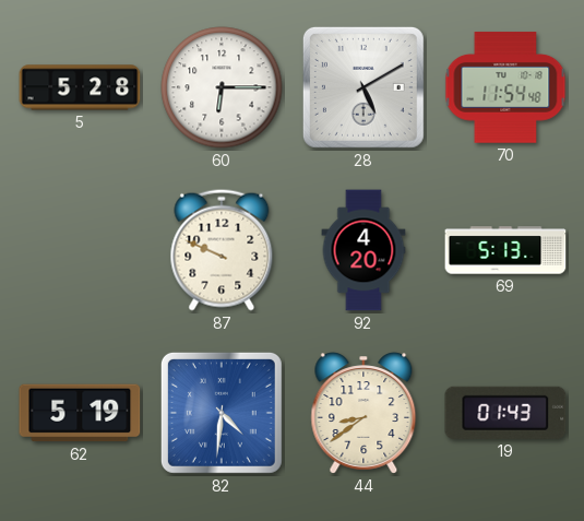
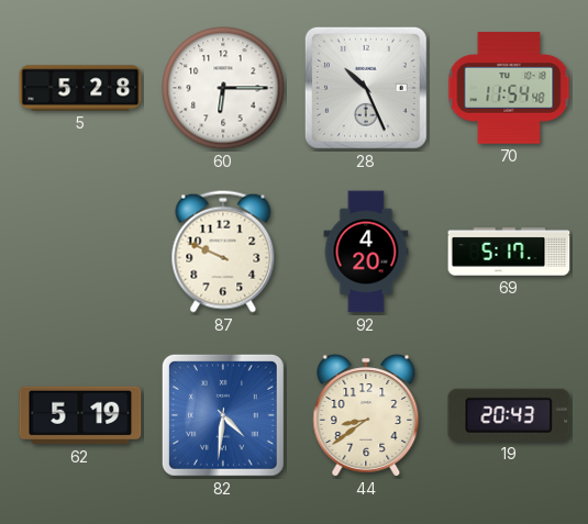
28: 5:10 -> 10:26
69: 5:13 -> 5:17
19: 01:43 -> 20:43
